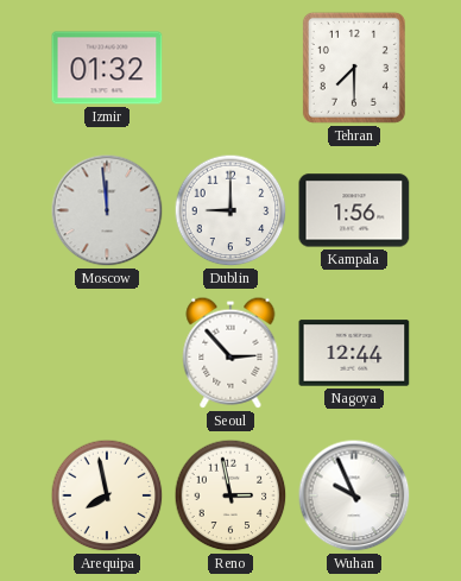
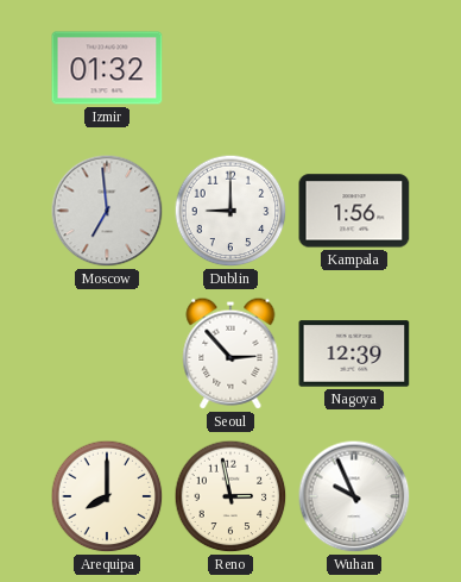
Tehran: 7:30 -> none
Moscow: 11:59 -> 6:59
Nagoya: 12:44 -> 12:39
Arequipa: 7:58 -> 8:00
